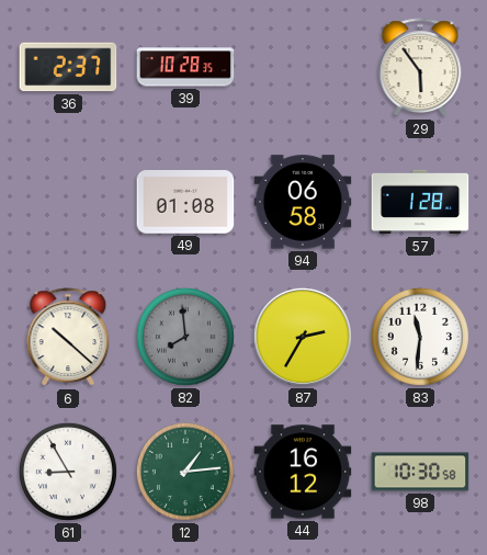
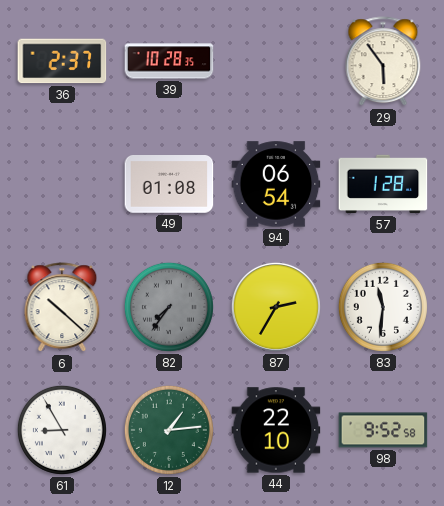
94: 06:58 -> 06:54
82: 7:59 -> 7:36
44: 16:12 -> 22:10
98: 10:30 -> 9:52
